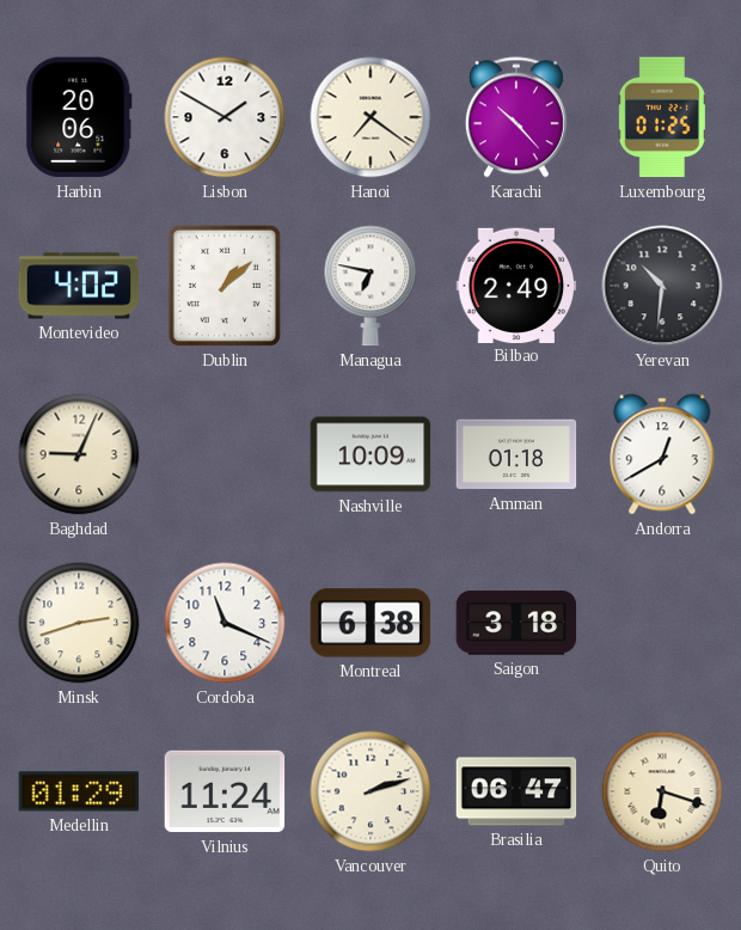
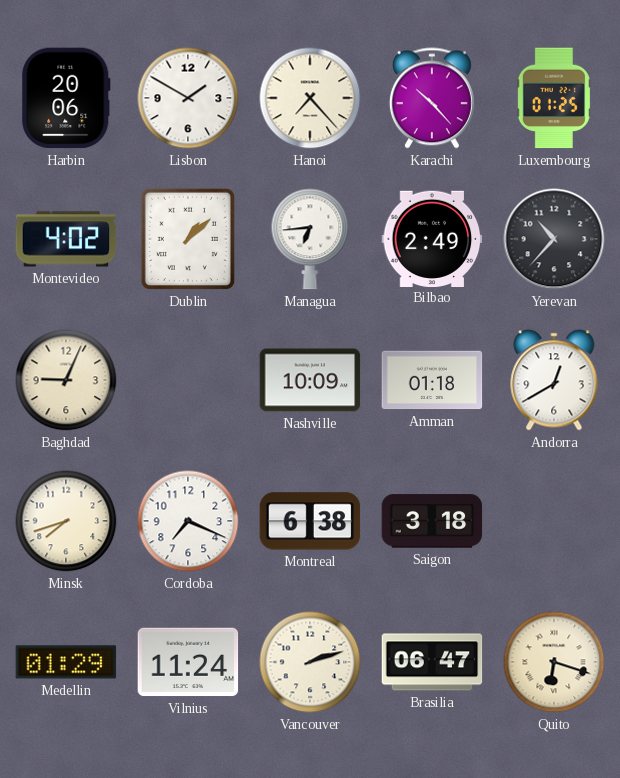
Hanoi: 7:21 -> 7:23
Managua: 6:47 -> 6:44
Yerevan: 10:31 -> 10:37
Minsk: 2:42 -> 7:42
Cordoba: 11:19 -> 7:19
